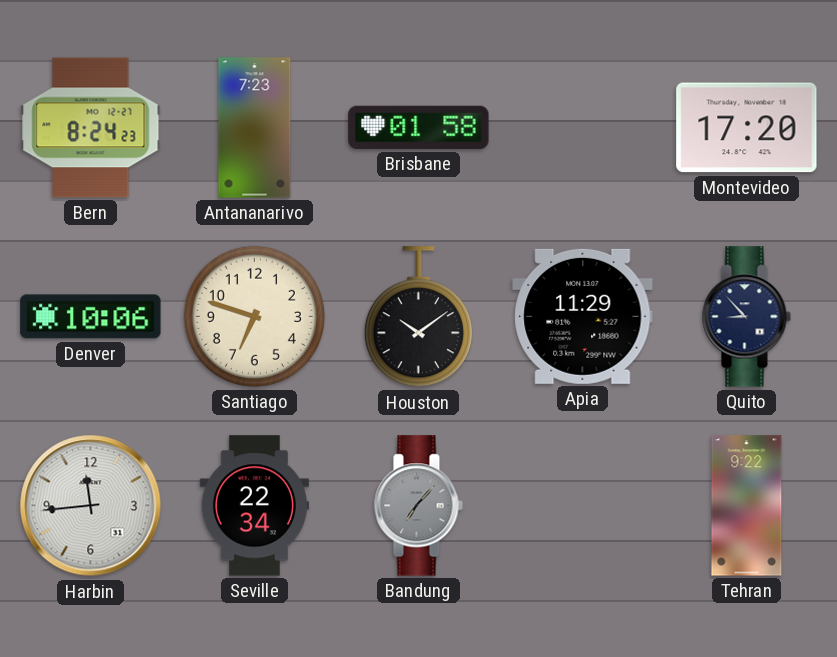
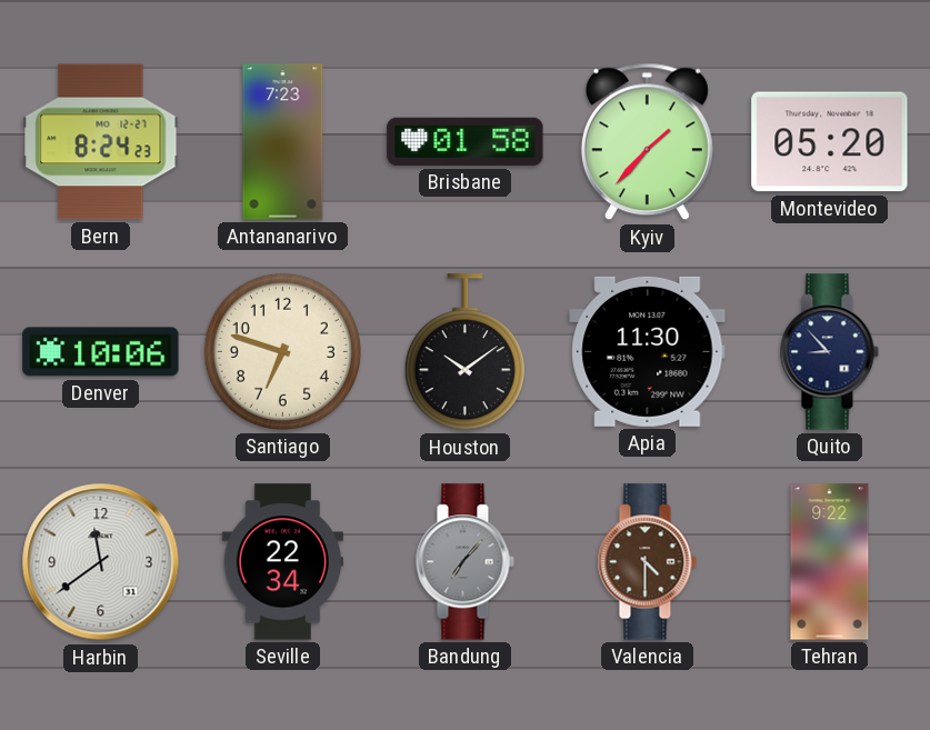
Kyiv: none -> 1:37
Montevideo: 17:20 -> 05:20
Apia: 11:29 -> 11:30
Harbin: 11:44 -> 11:39
Valencia: none -> 4:30
